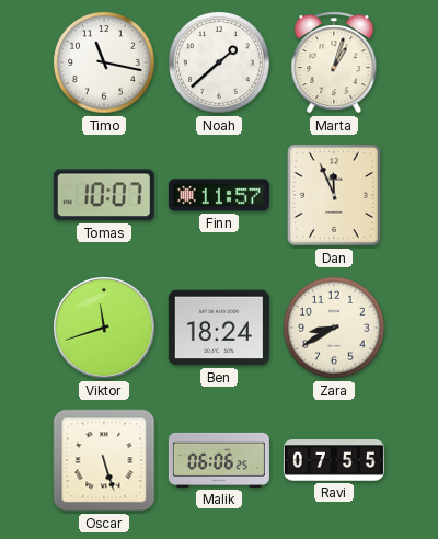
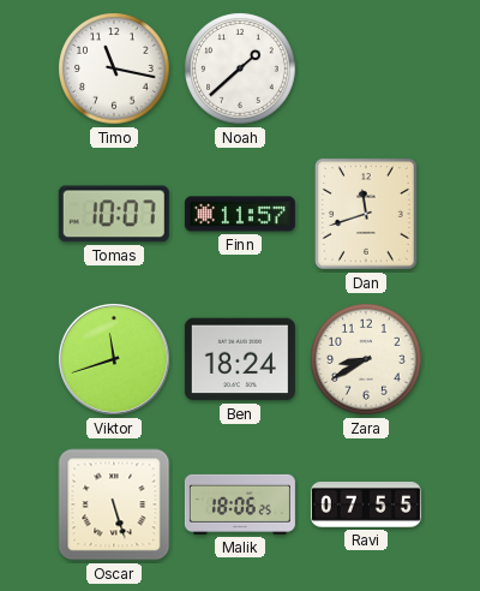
Marta: 1:03 -> none
Dan: 11:56 -> 11:42
Malik: 06:06 -> 18:06
